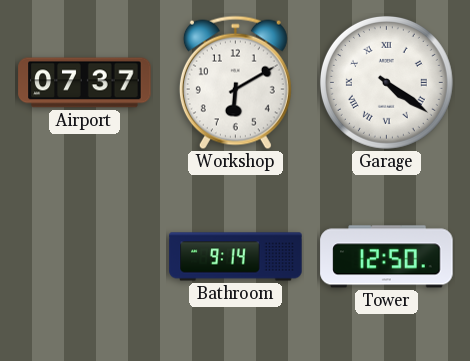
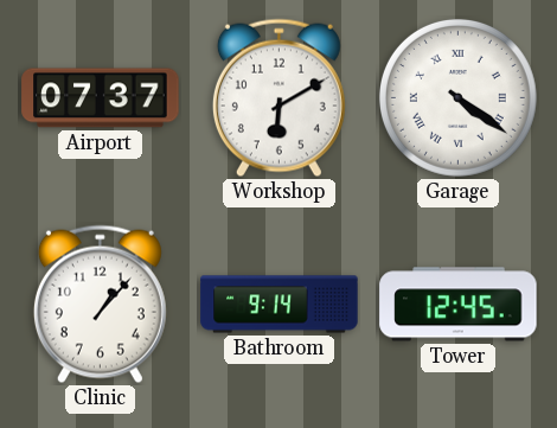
Clinic: none -> 1:07
Tower: 12:50 -> 12:45
